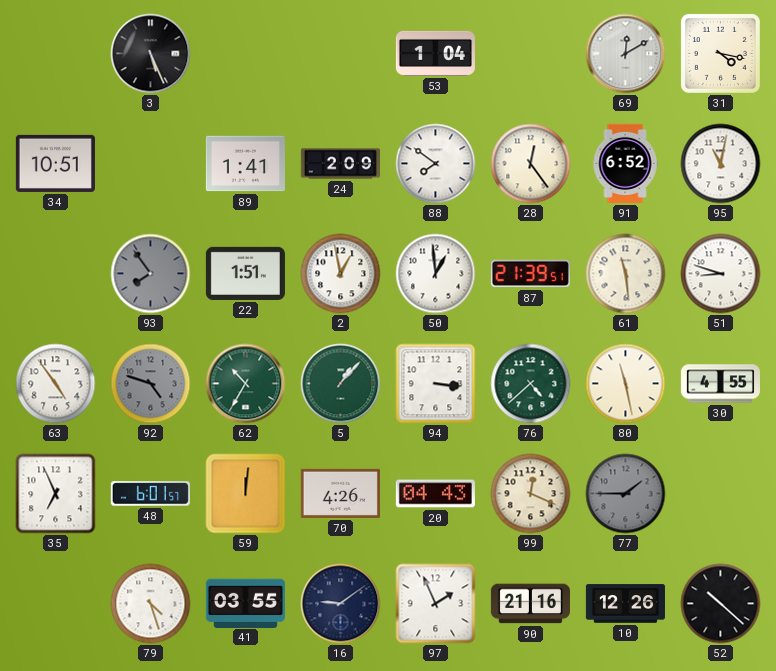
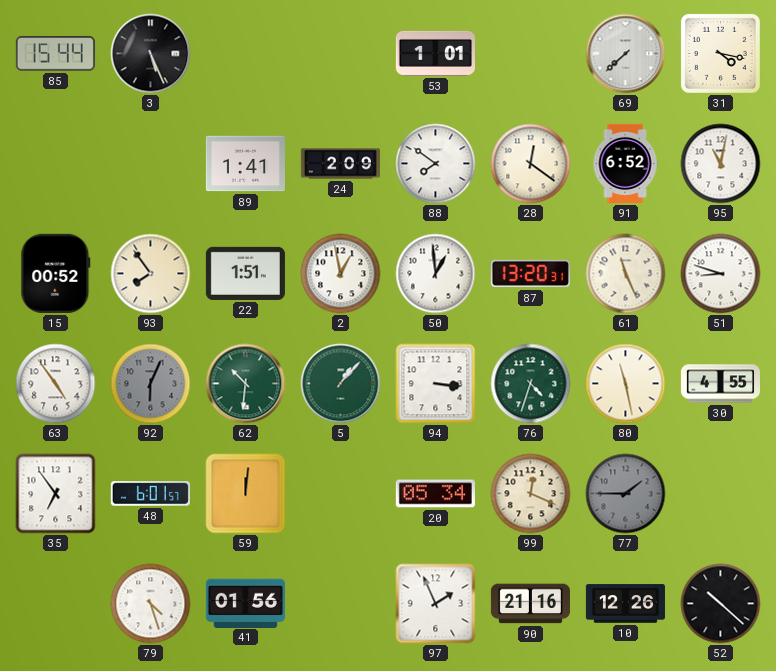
85: none -> 15:44
53: 1:04 -> 1:01
69: 12:10 -> 7:38
34: 10:51 -> none
28: 12:24 -> 12:21
15: none -> 00:52
93 dial: grey -> cream
87: 21:39 -> 13:20
61: 11:29 -> 11:26
92: 4:48 -> 6:04
62: 10:35 -> 10:31
76: 4:38 -> 4:33
35: 6:56 -> 6:54
70: 4:26 -> none
20: 04:43 -> 05:34
41: 03:55 -> 01:56
16: 9:09 -> none
